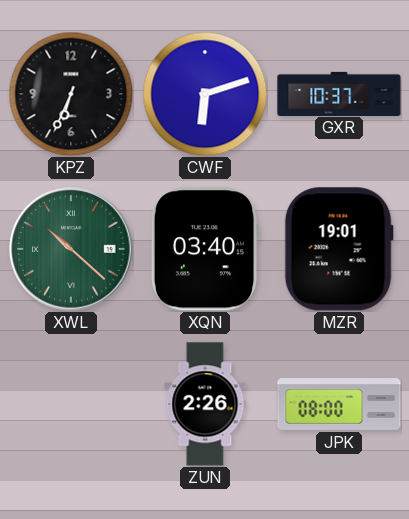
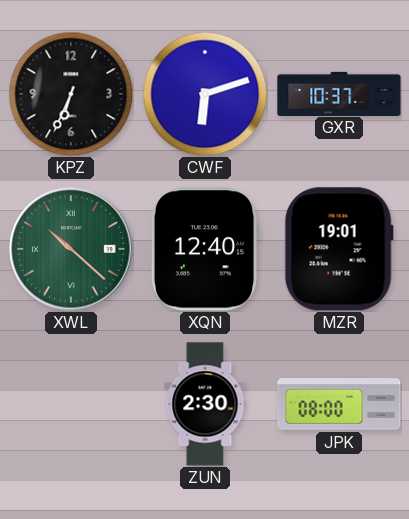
XQN: 03:40 -> 12:40
ZUN: 2:26 -> 2:30
